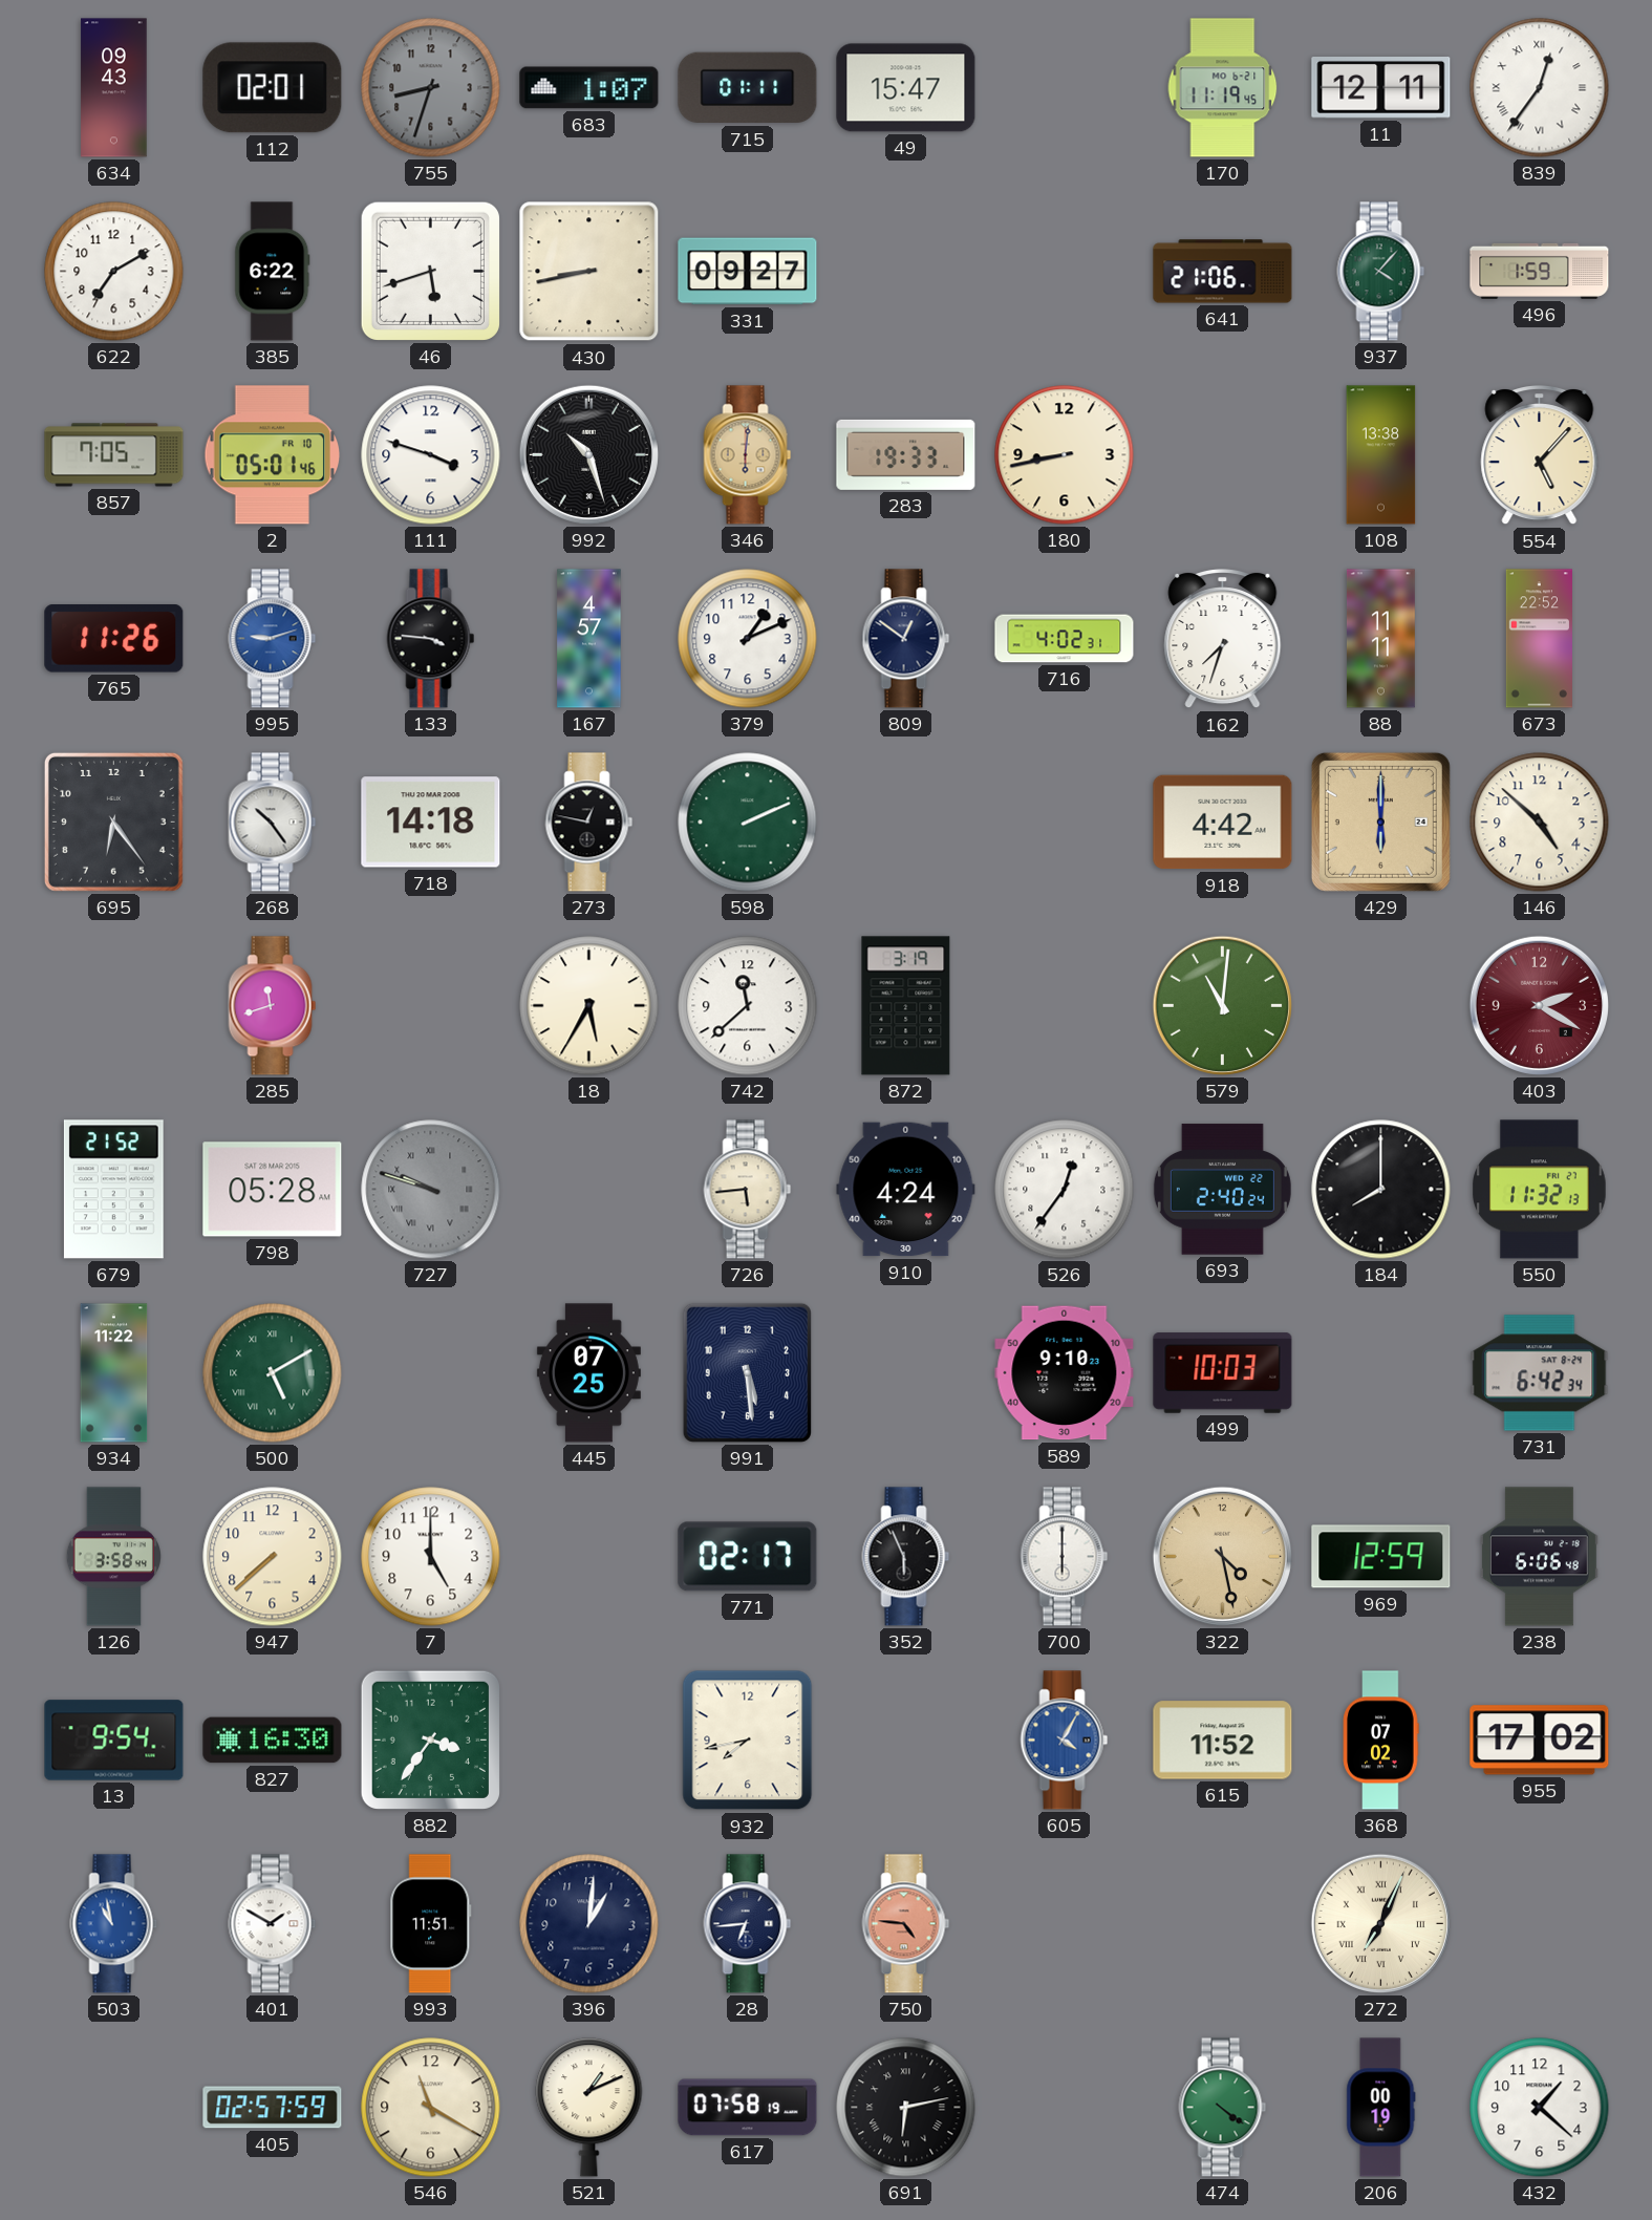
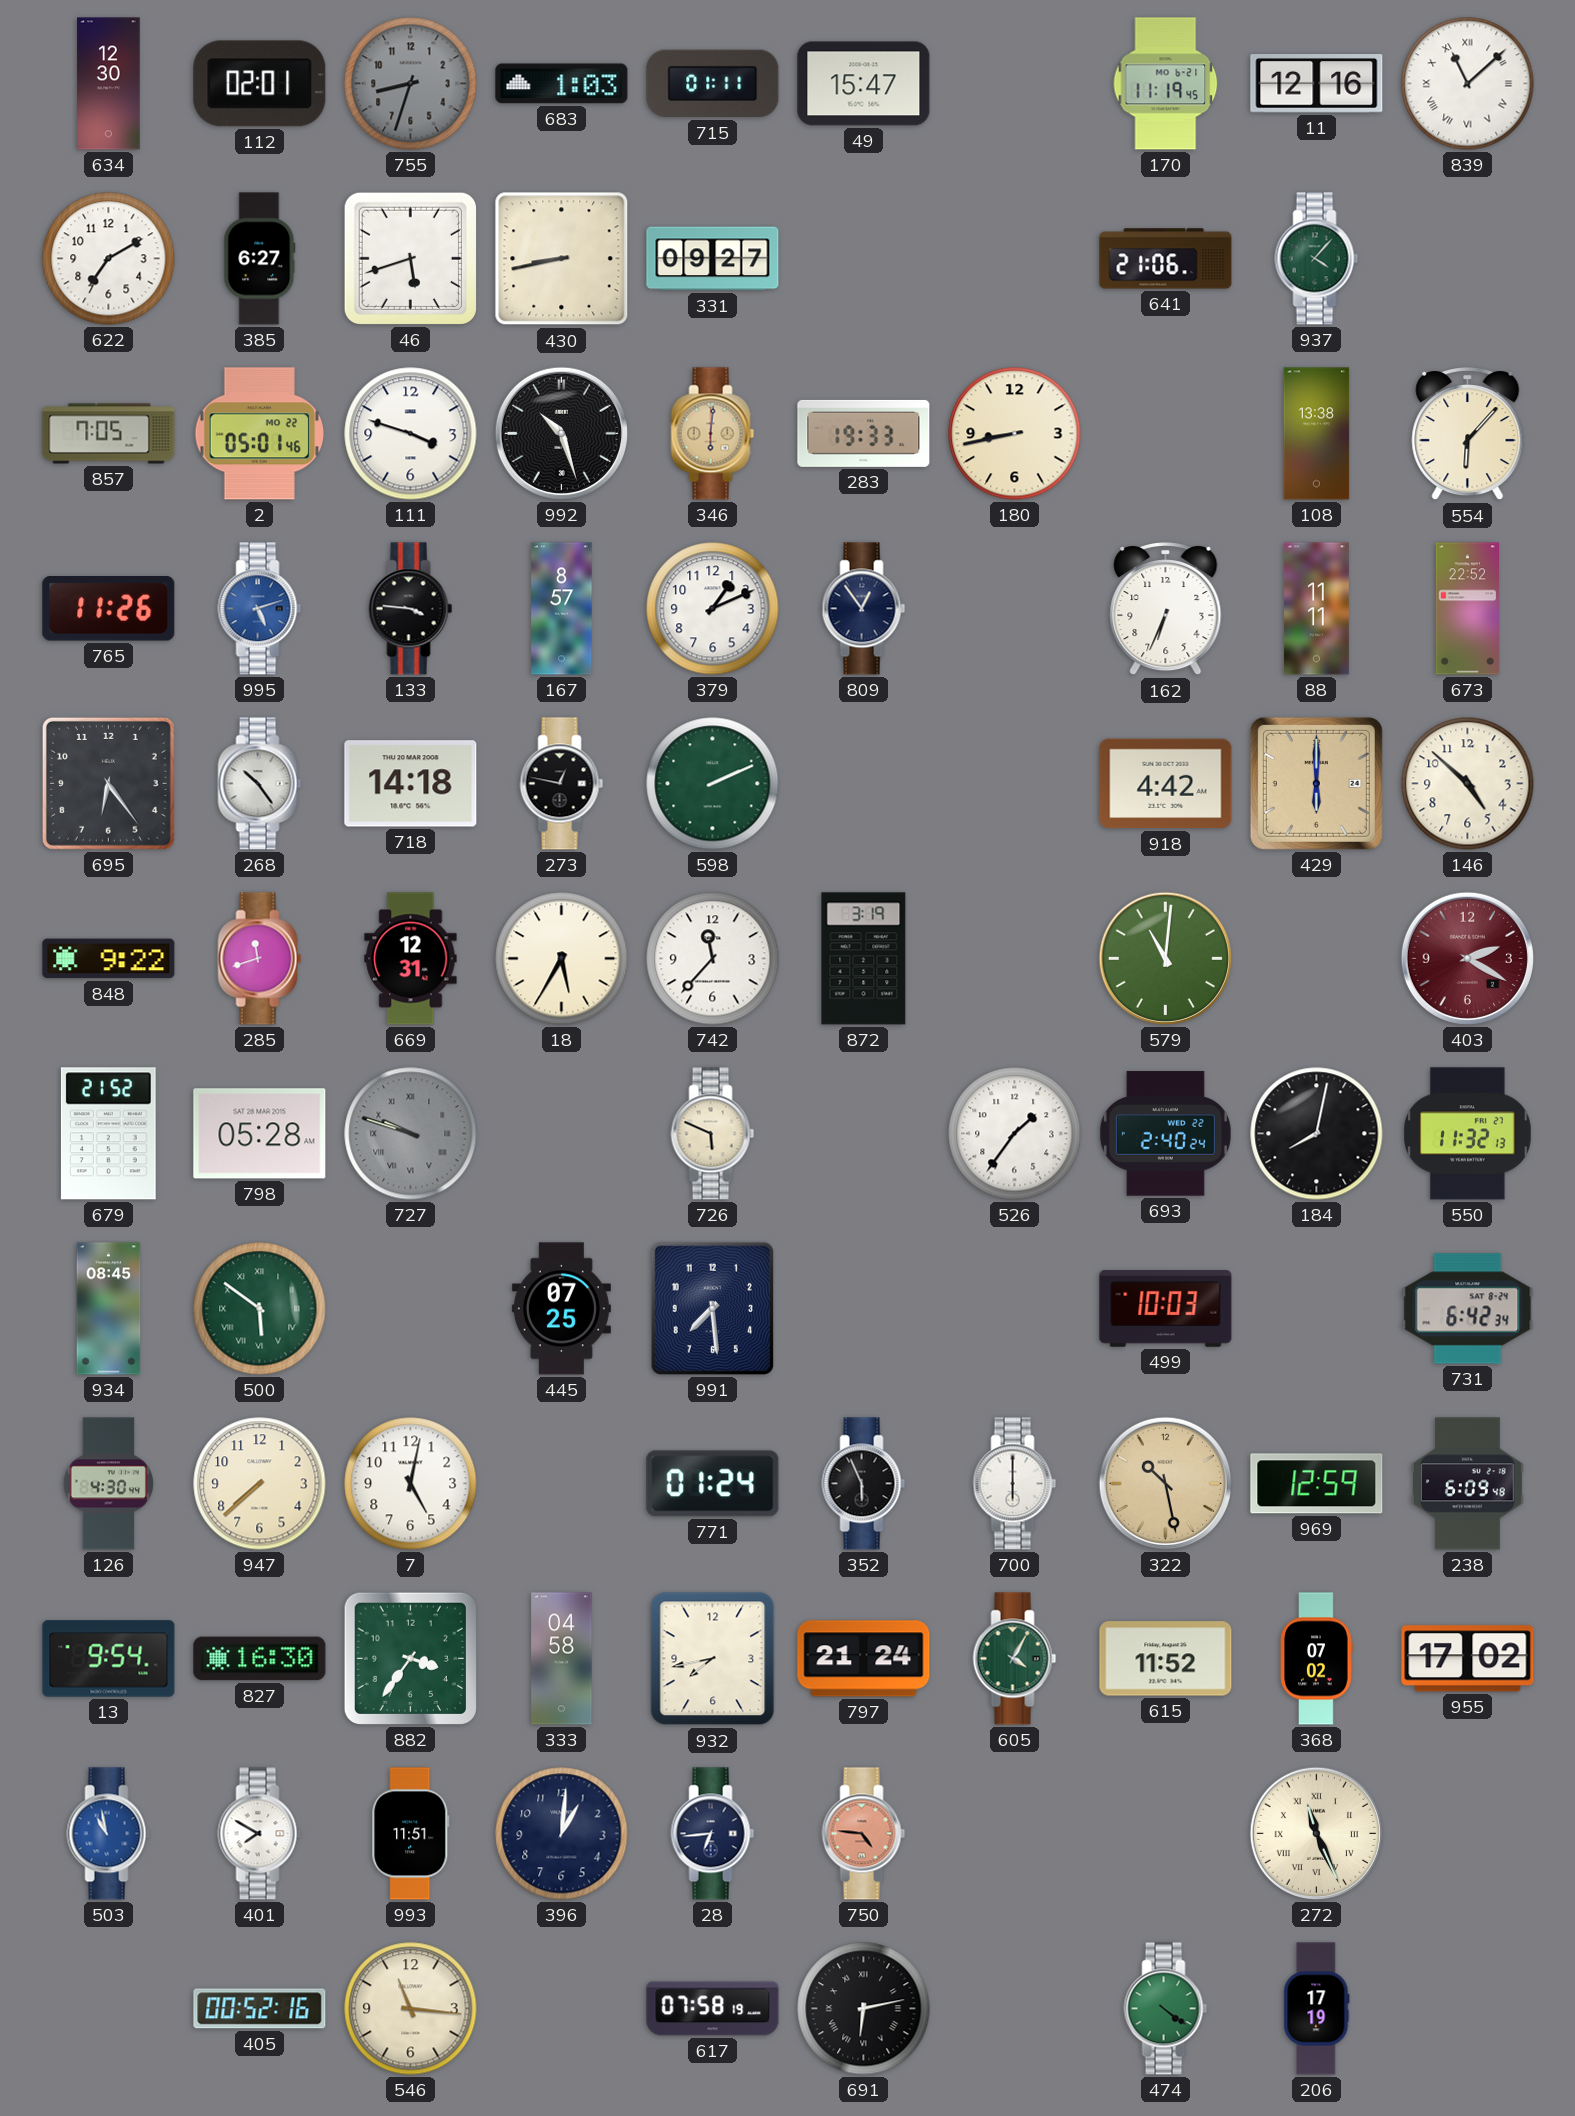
634: 09:43 -> 12:30
683: 1:07 -> 1:03
11: 12:11 -> 12:16
839: 12:36 -> 11:08
385: 6:22 -> 6:27
496: 1:59 -> none
2 date: FR 10 -> MO 22
554: 5:07 -> 6:07
995: 9:12 -> 5:12
167: 4:57 -> 8:57
809: 12:51 -> 12:54
716: 4:02 -> none
162: 7:33 -> 6:34
848: none -> 9:22
669: none -> 12:31
742: 11:38 -> 11:37
726: 5:44 -> 5:49
910: 4:24 -> none
526: 12:36 -> 1:36
184: 8:00 -> 8:02
934: 11:22 -> 08:45
500: 5:10 -> 5:51
991: 5:29 -> 7:29
589: 9:10 -> none
126: 3:58 -> 4:30
7: 5:00 -> 5:02
771: 02:17 -> 01:24
322: 4:28 -> 10:28
238: 6:06 -> 6:09
333: none -> 04:58
797: none -> 21:24
605 dial: blue -> green
401: 1:50 -> 7:50
272: 7:04 -> 11:26
405: 02:57 -> 00:52
546: 11:20 -> 11:16
521: 1:11 -> none
206: 00:19 -> 17:19
432: 1:22 -> none
